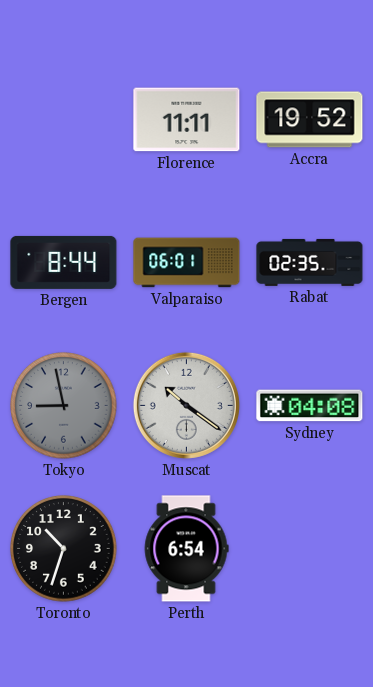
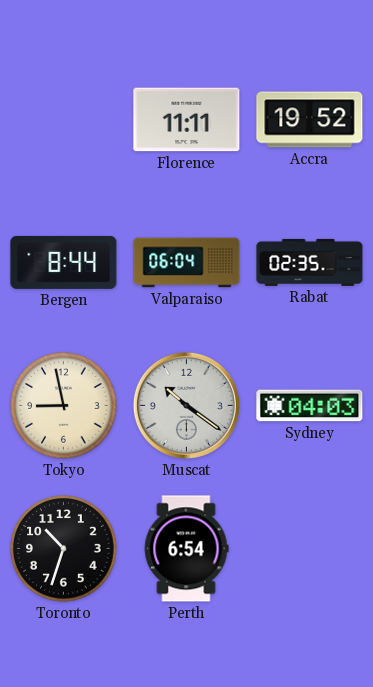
Valparaiso: 06:01 -> 06:04
Tokyo dial: grey -> cream
Sydney: 04:08 -> 04:03
